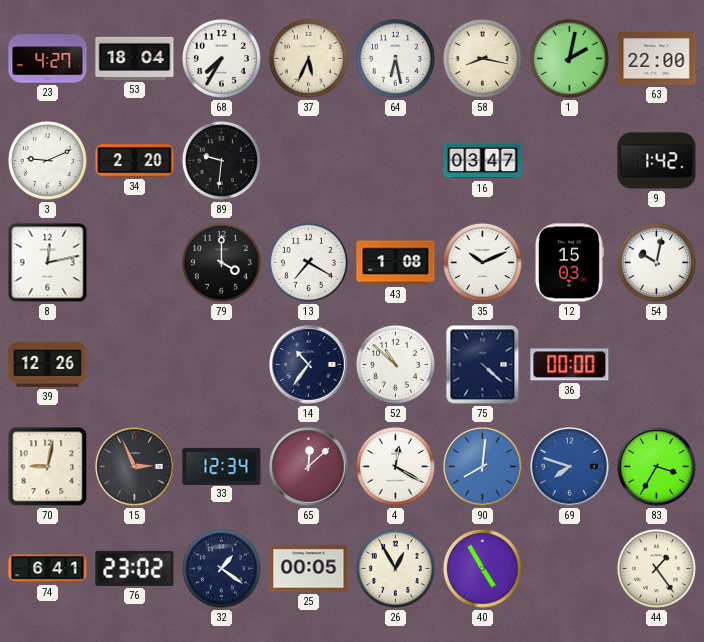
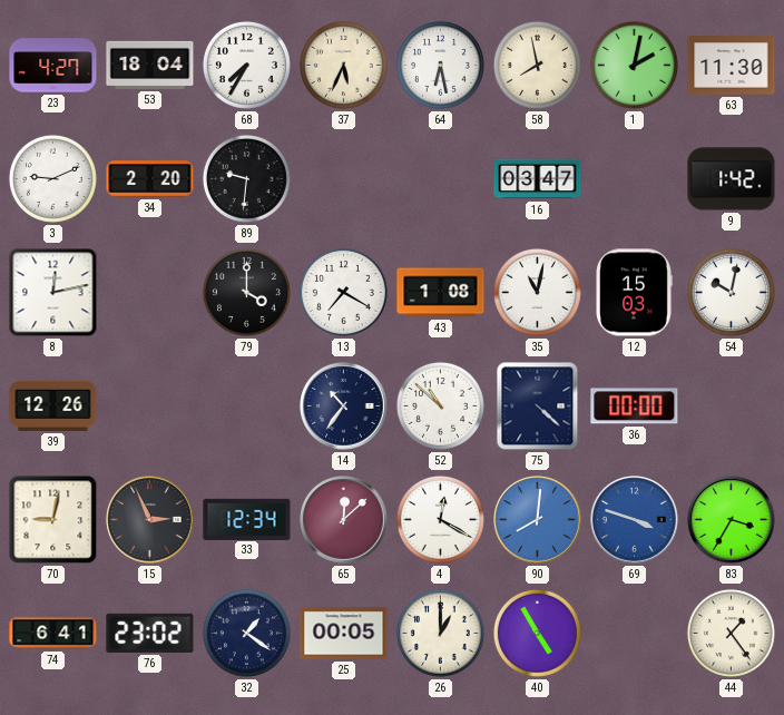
58: 8:17 -> 7:58
63: 22:00 -> 11:30
35: 10:11 -> 11:02
69: 7:48 -> 3:48
26: 12:55 -> 1:00
